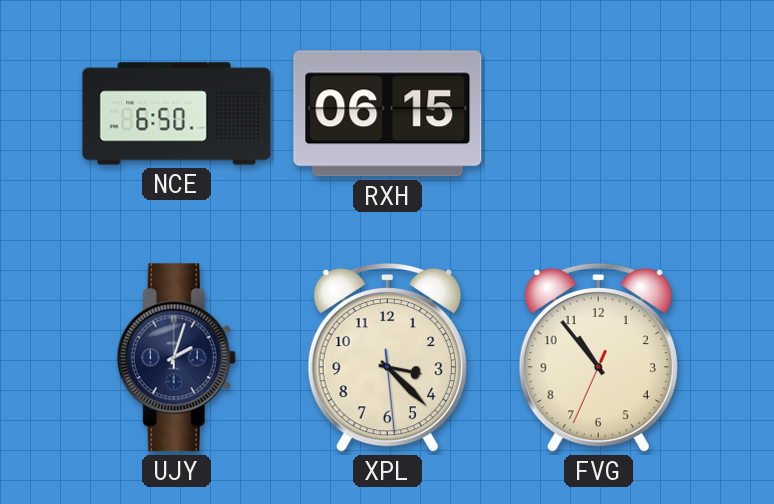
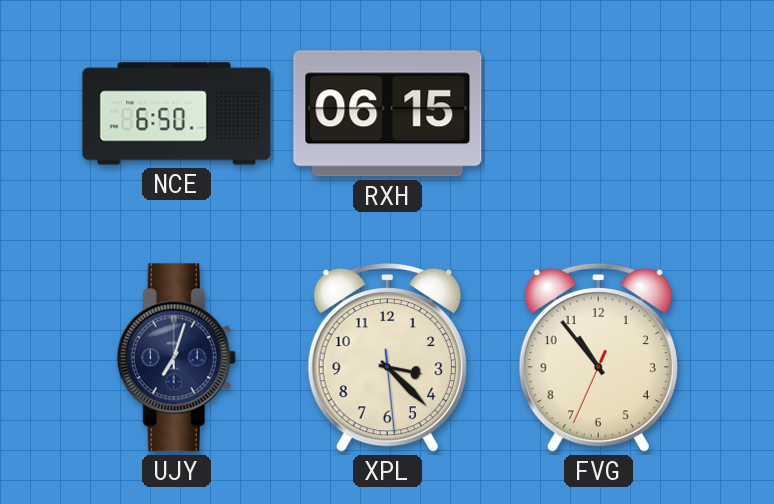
UJY: 2:03 -> 7:03
